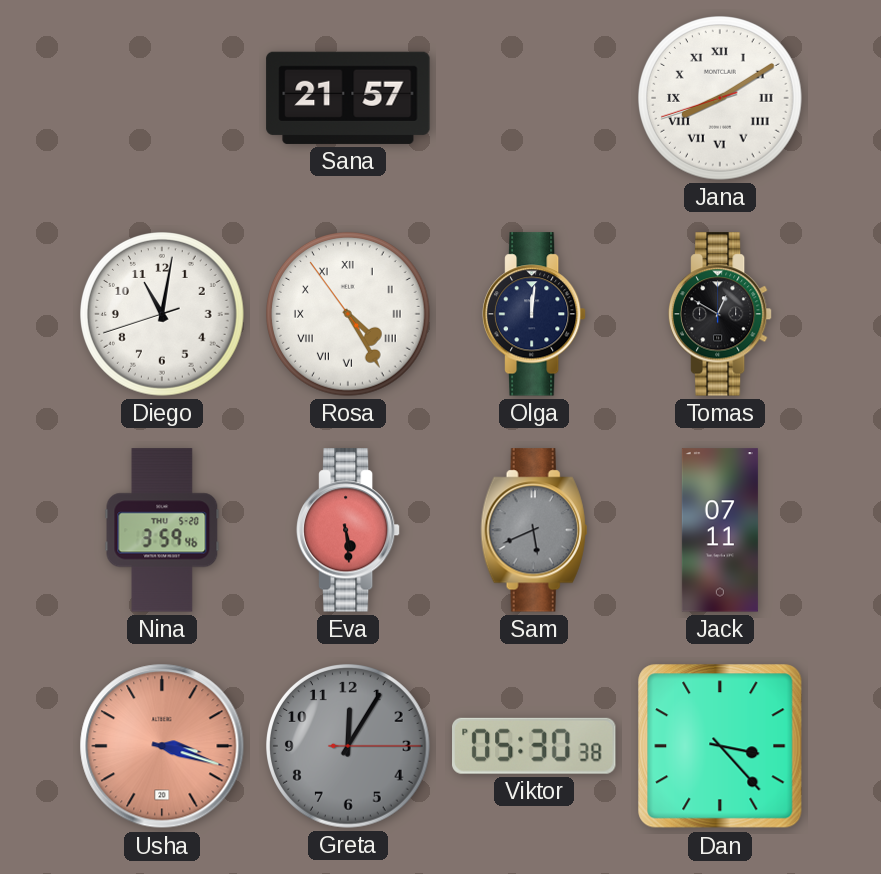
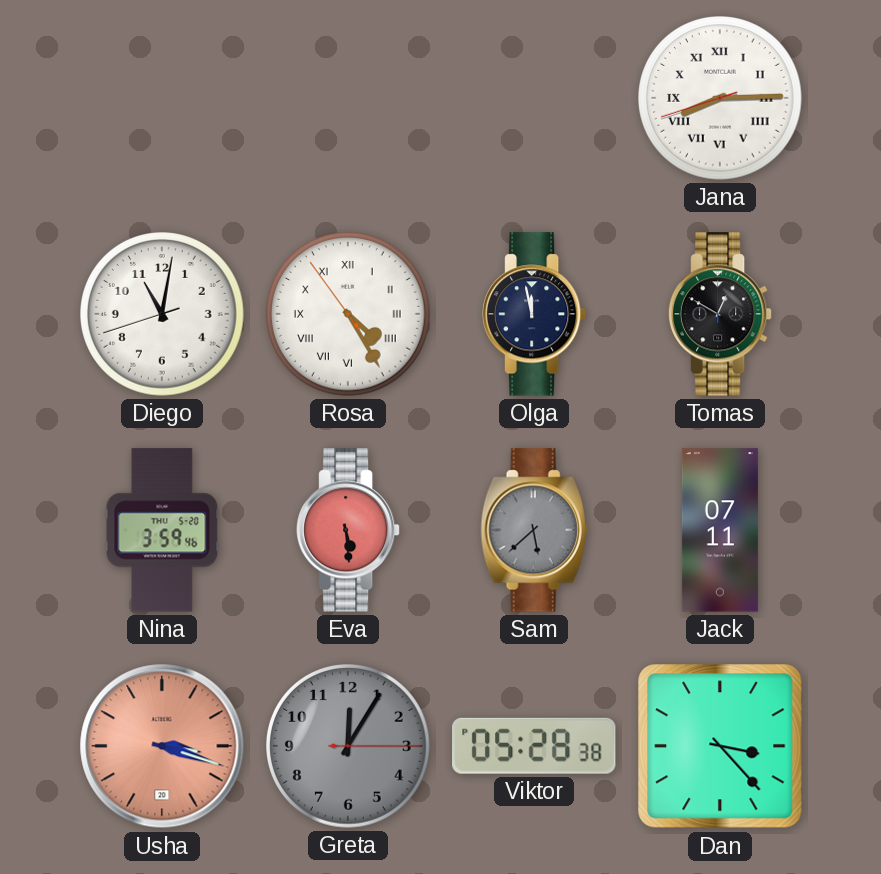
Sana: 21:57 -> none
Jana: 8:09 -> 8:14
Olga: 12:01 -> 11:58
Sam: 5:41 -> 5:38
Viktor: 05:30 -> 05:28
